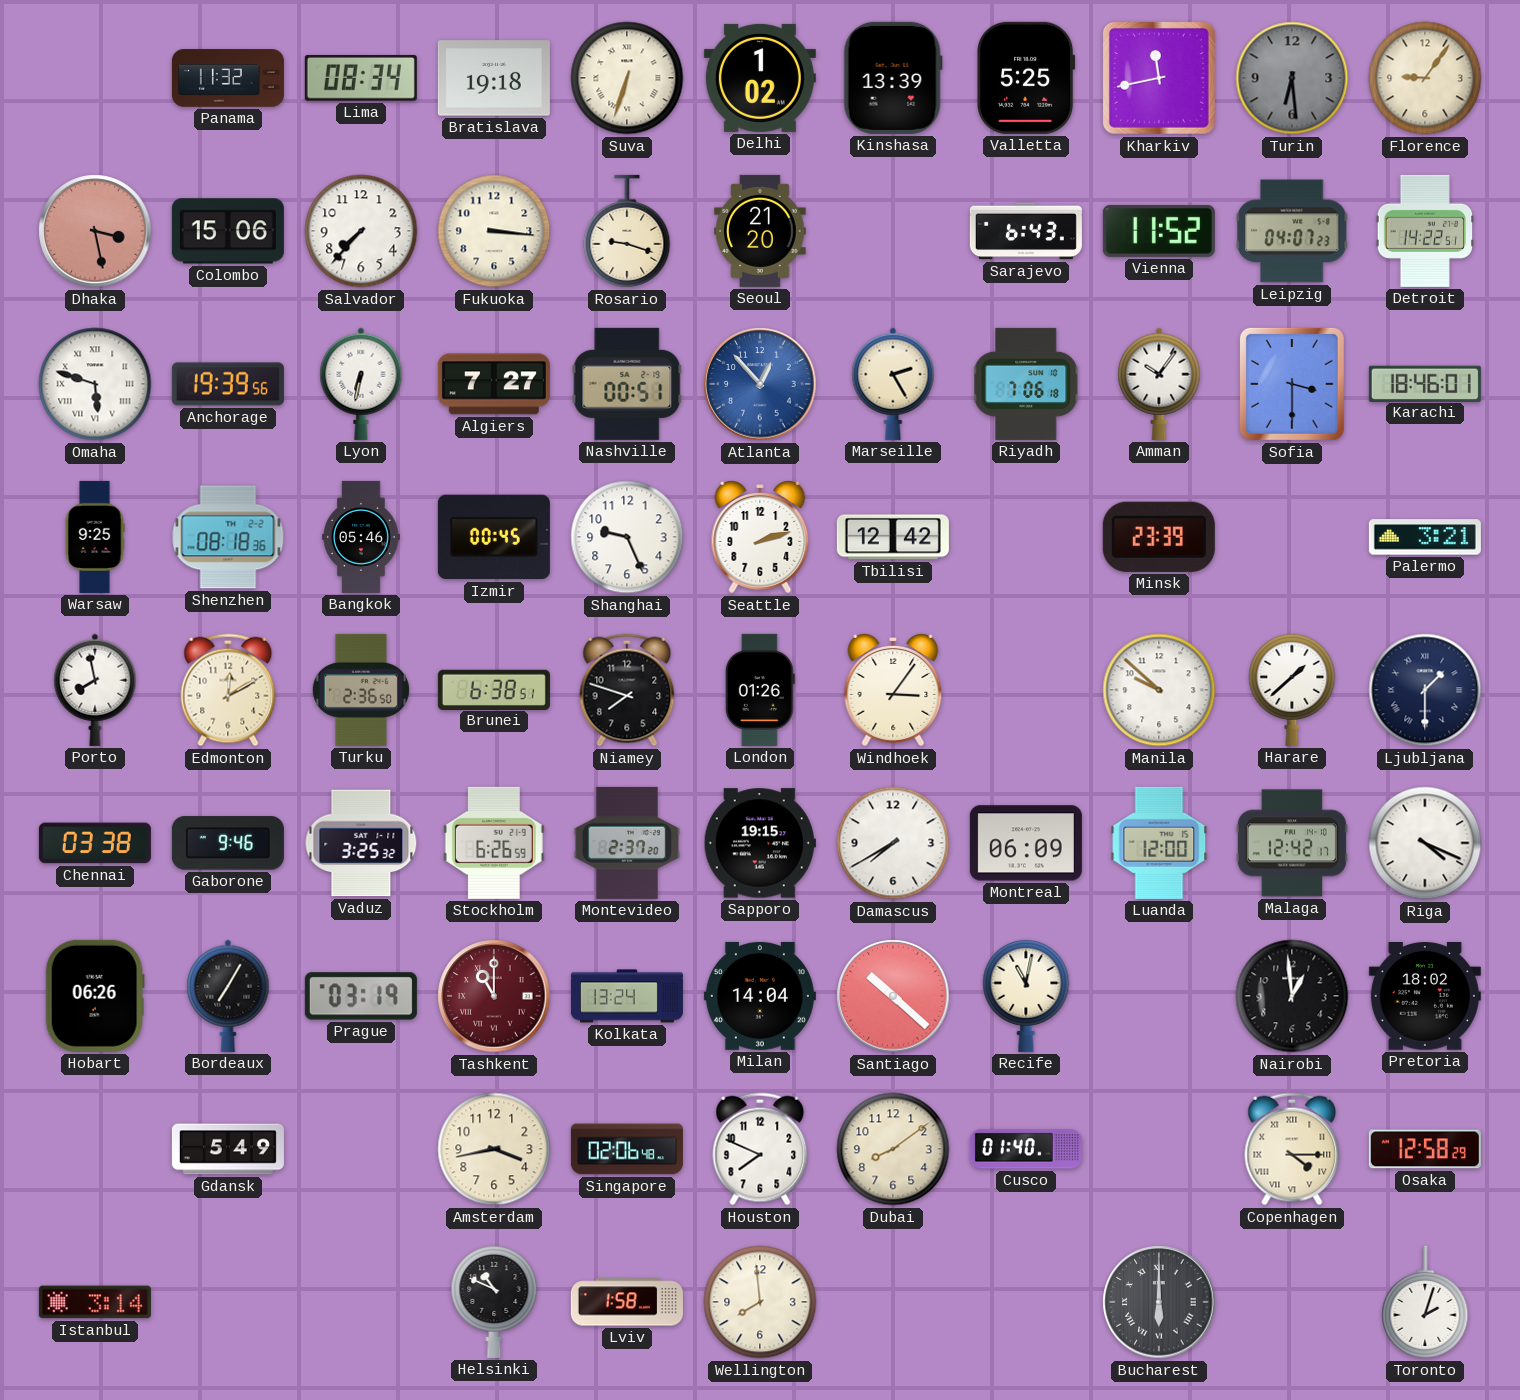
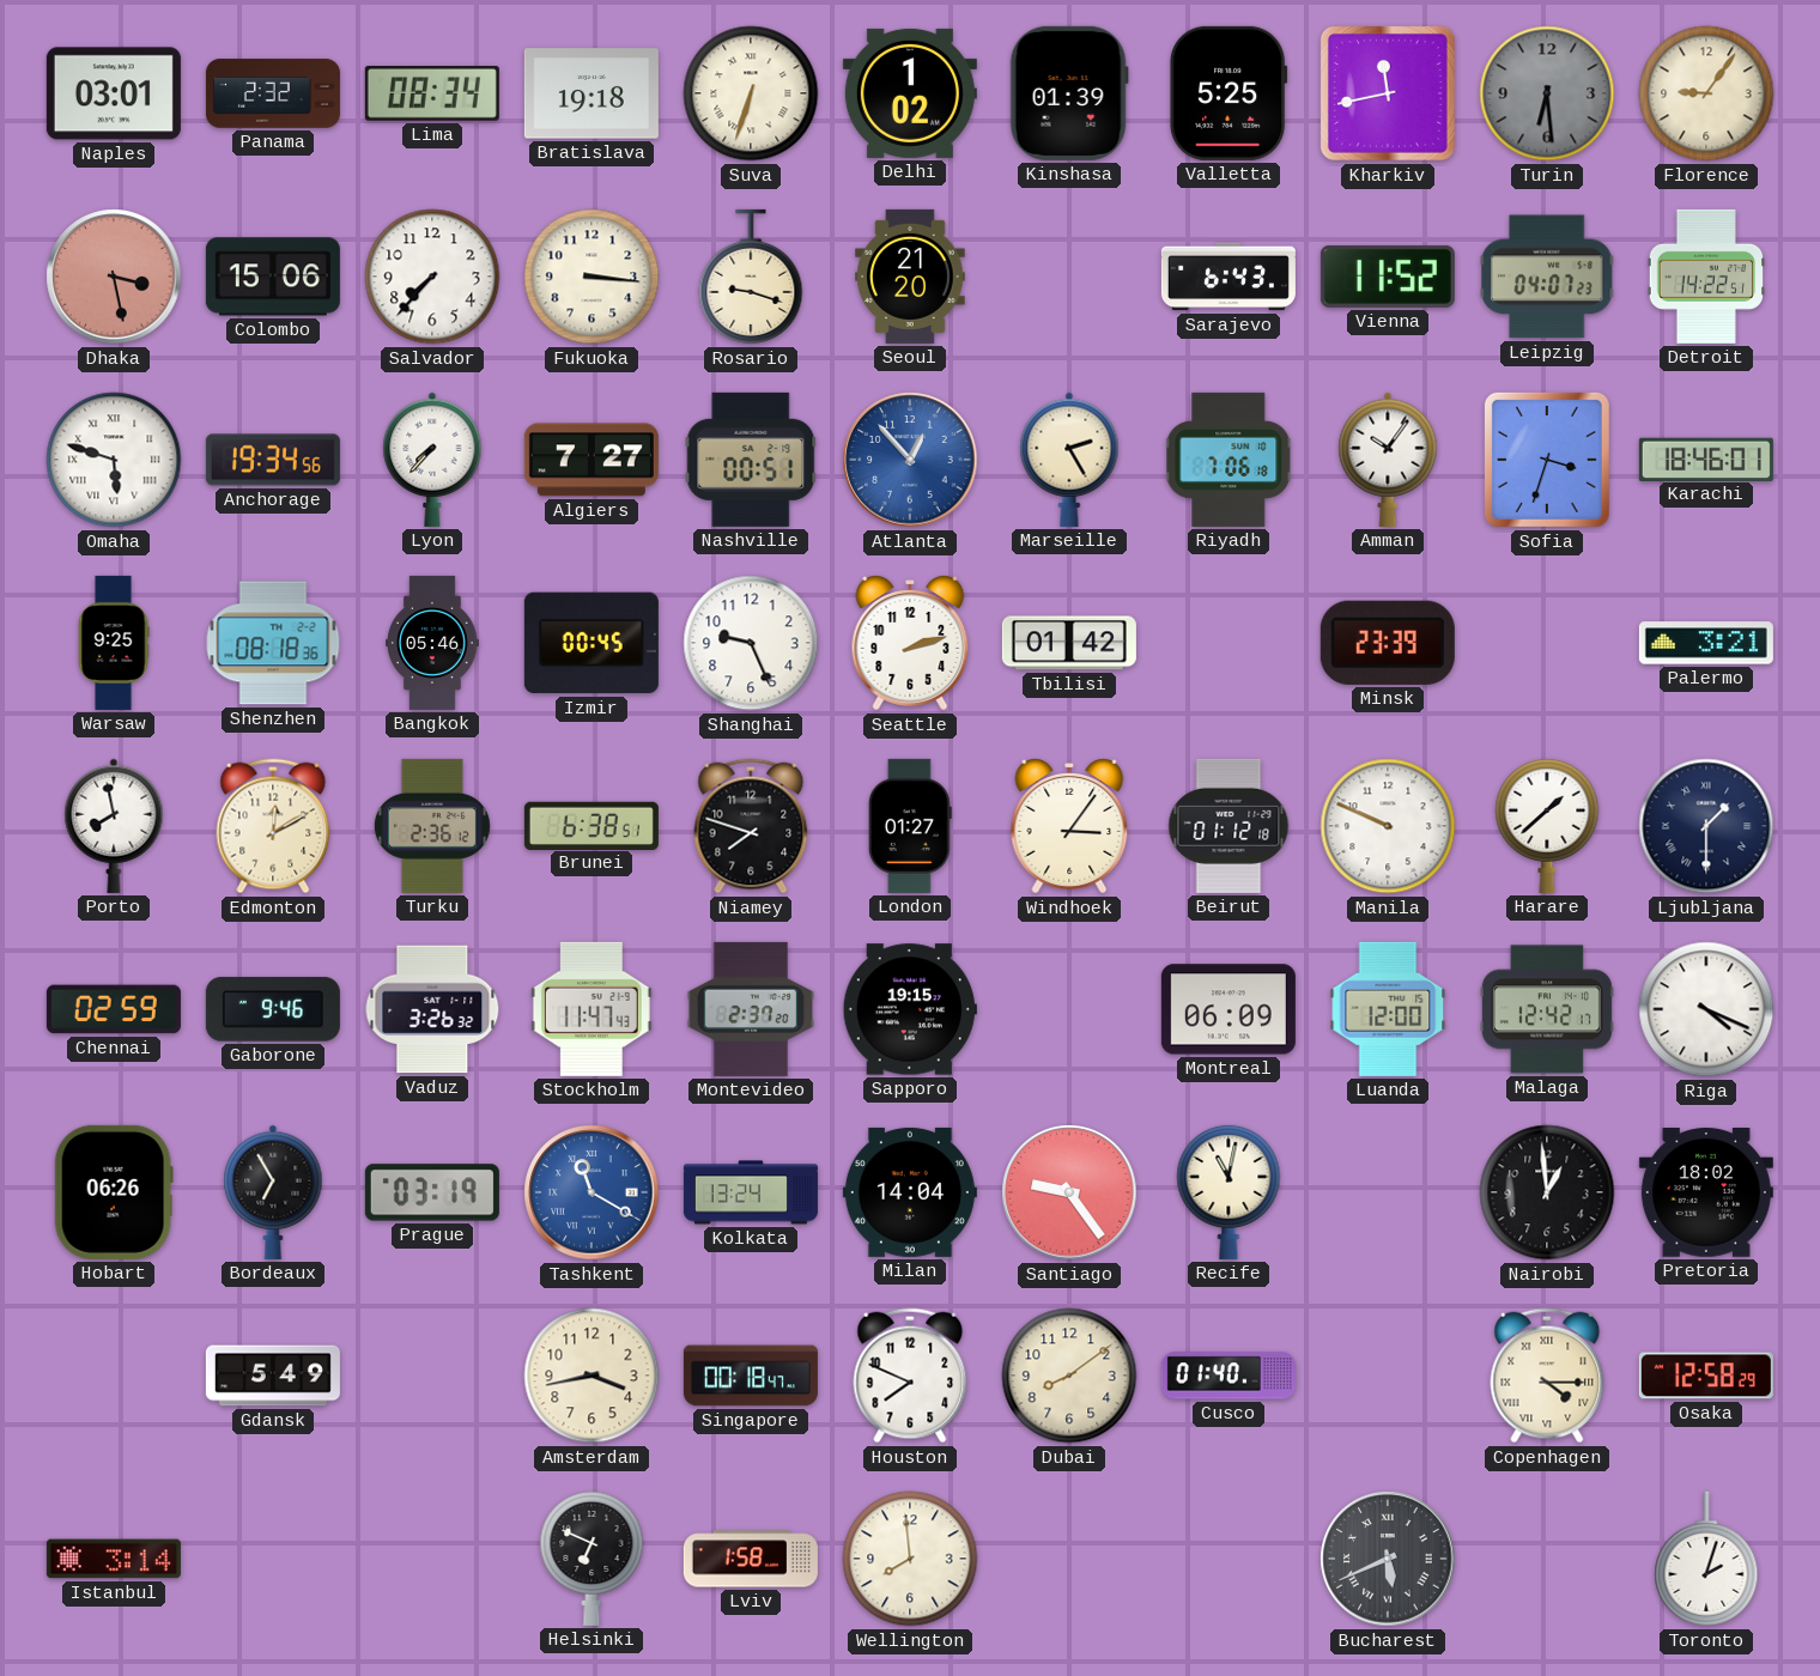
Naples: none -> 03:01
Panama: 11:32 -> 2:32
Kinshasa: 13:39 -> 01:39
Anchorage: 19:39 -> 19:34
Lyon: 6:32 -> 7:37
Sofia: 3:30 -> 3:33
Tbilisi: 12:42 -> 01:42
Turku: 2:36:50 -> 2:36:12
London: 01:26 -> 01:27
Beirut: none -> 01:12
Manila: 9:52 -> 9:49
Chennai: 03:38 -> 02:59
Vaduz: 3:25 -> 3:26
Stockholm: 6:26 -> 11:47
Damascus: 7:40 -> none
Bordeaux: 7:05 -> 6:55
Tashkent: 11:00 -> 11:20
Tashkent dial: burgundy -> blue
Santiago: 10:22 -> 9:24
Singapore: 02:06 -> 00:18
Helsinki: 10:49 -> 6:49
Bucharest: 6:00 -> 5:41
